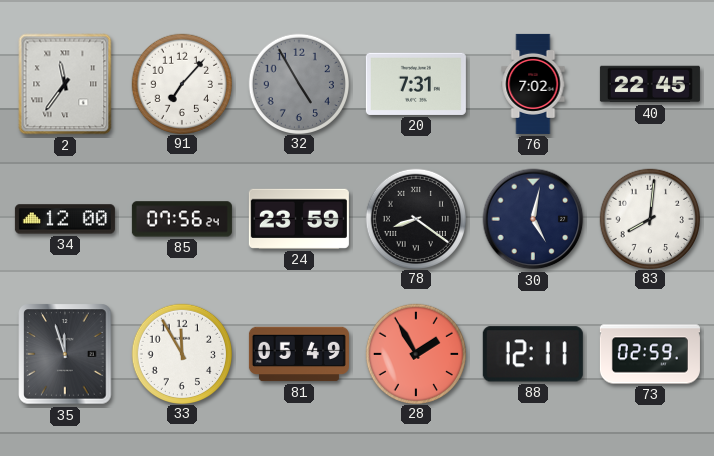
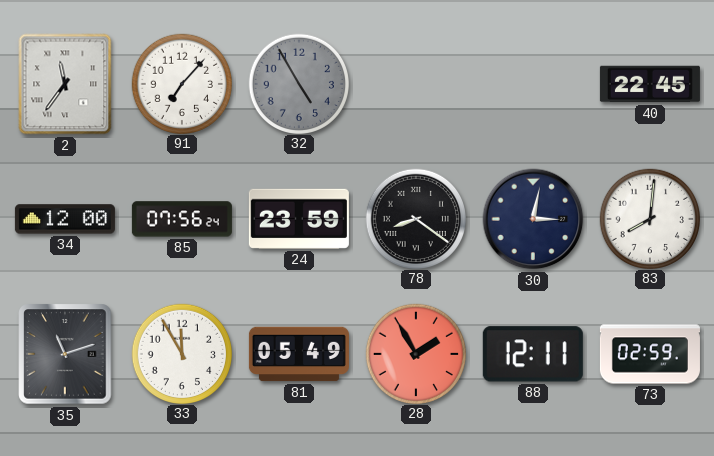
20: 7:31 -> none
76: 7:02 -> none
30: 5:02 -> 3:02
35: 11:57 -> 11:12
